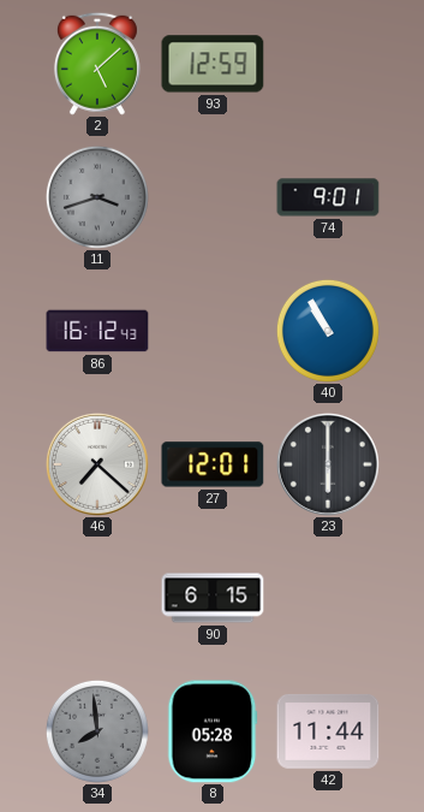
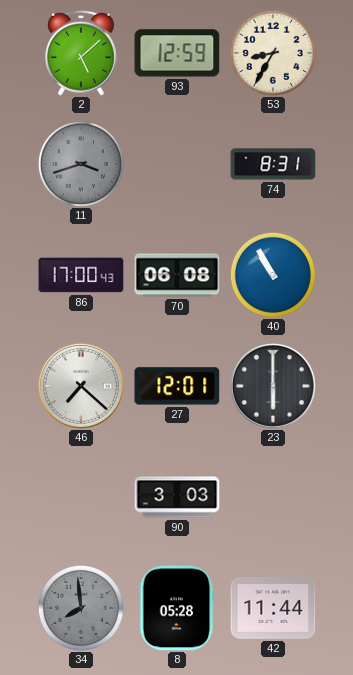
53: none -> 8:35
74: 9:01 -> 8:31
86: 16:12 -> 17:00
70: none -> 06:08
90: 6:15 -> 3:03
